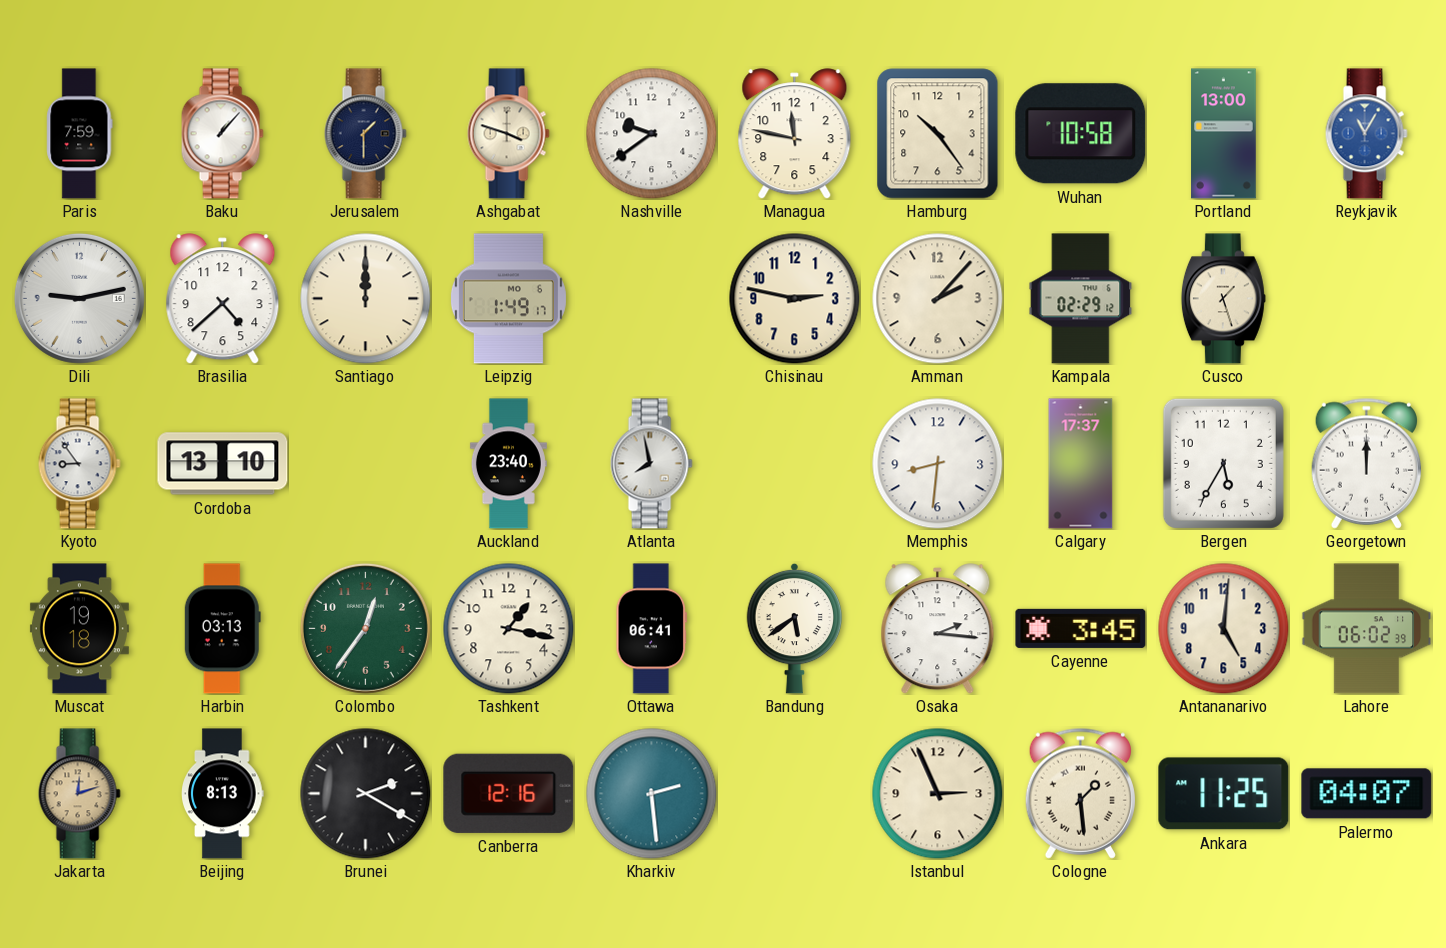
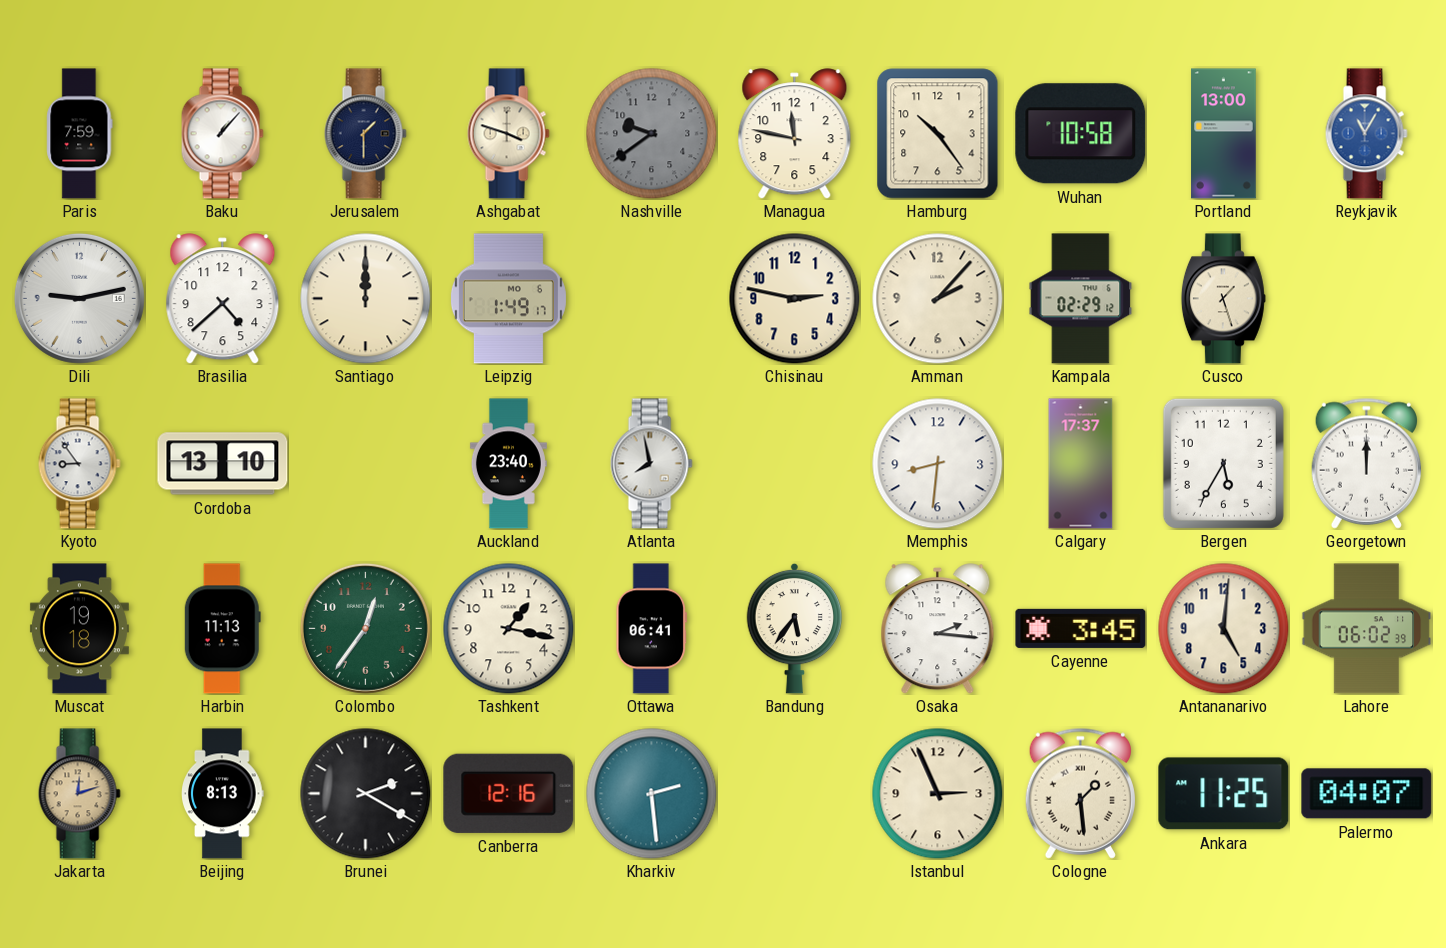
Nashville dial: white -> grey
Harbin: 03:13 -> 11:13
Bandung: 5:39 -> 5:36
